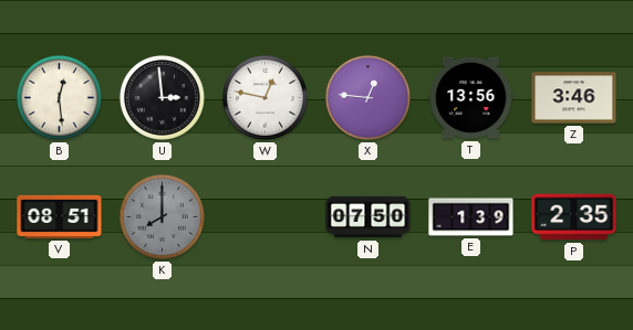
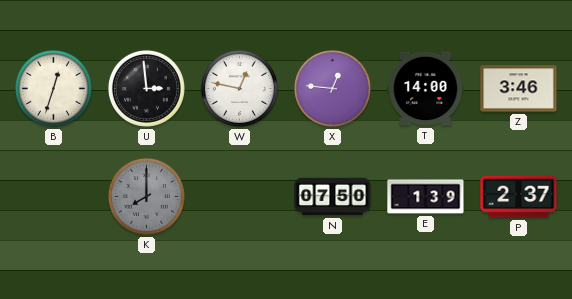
B: 12:29 -> 12:33
T: 13:56 -> 14:00
V: 08:51 -> none
P: 2:35 -> 2:37
